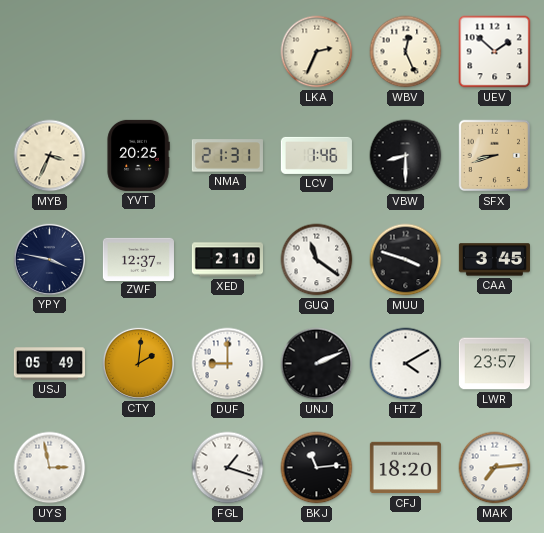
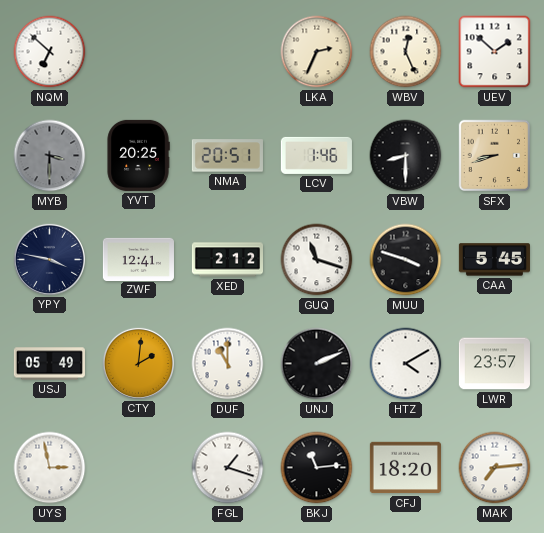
NQM: none -> 6:52
MYB: 3:34 -> 3:30
MYB dial: cream -> grey
NMA: 21:31 -> 20:51
ZWF: 12:37 -> 12:41
XED: 2:10 -> 2:12
GUQ: 11:21 -> 11:18
CAA: 3:45 -> 5:45
DUF: 9:00 -> 11:00
